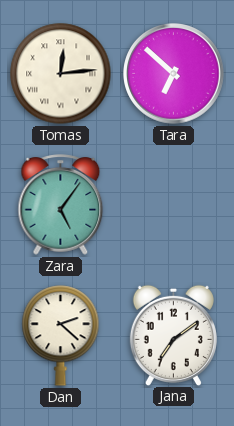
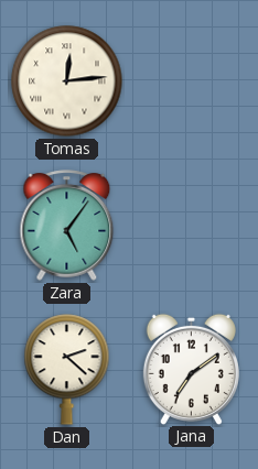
Tara: 6:52 -> none
